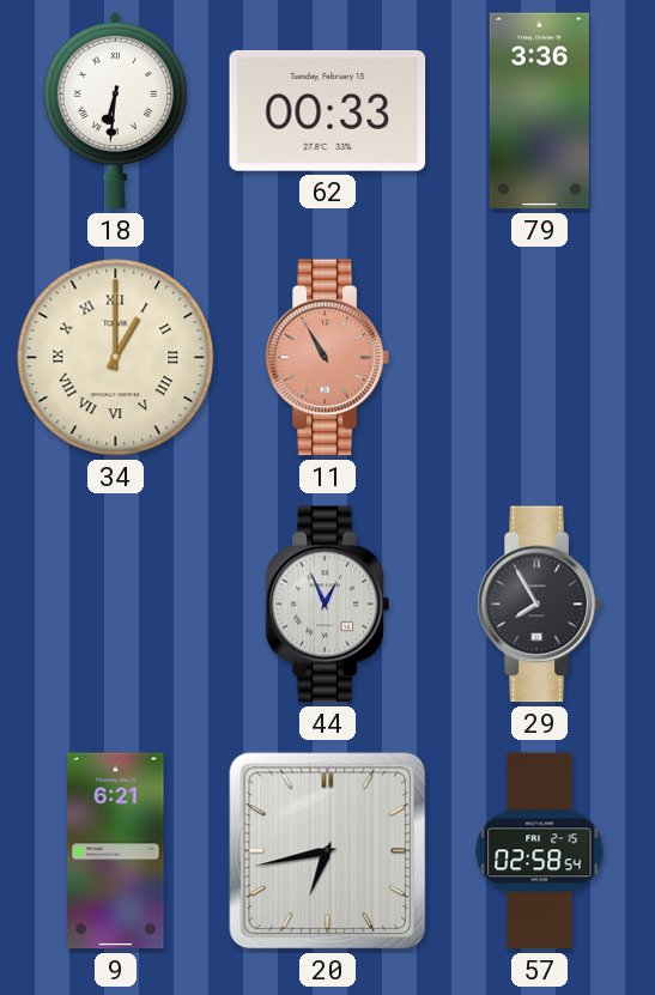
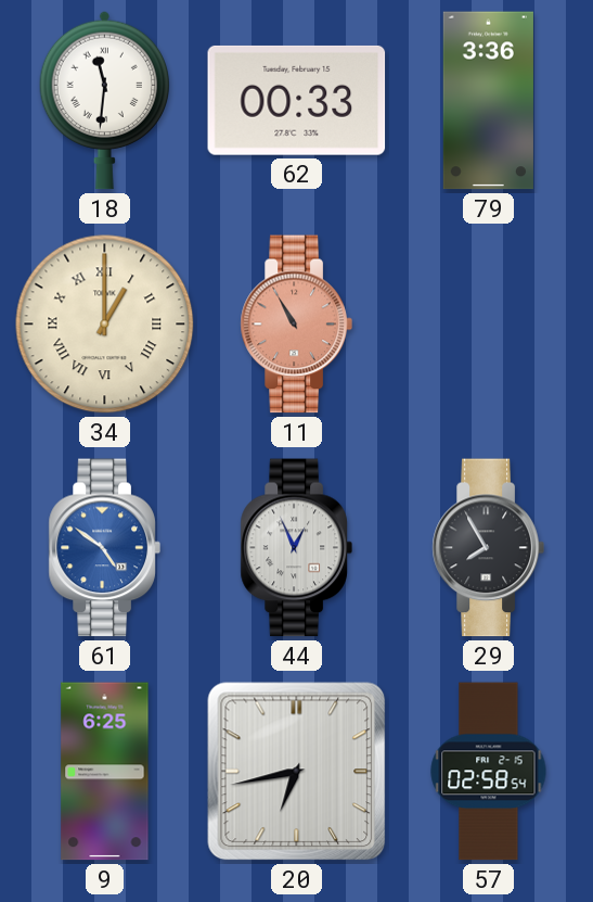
18: 6:31 -> 11:31
61: none -> 4:51
9: 6:21 -> 6:25
